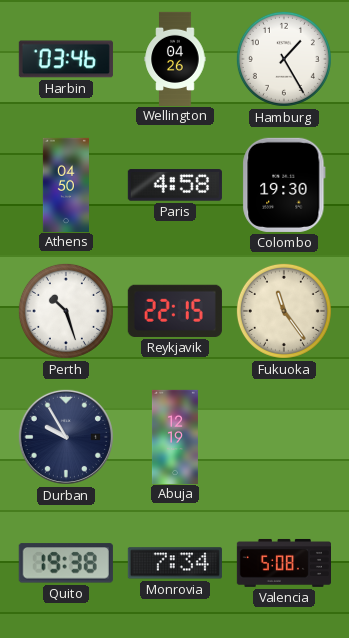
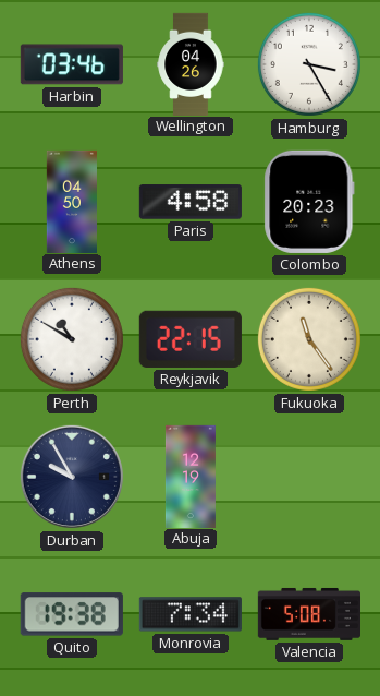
Hamburg: 1:25 -> 3:25
Colombo: 19:30 -> 20:23
Perth: 10:27 -> 10:50
